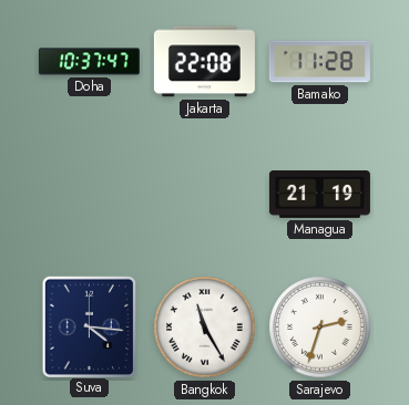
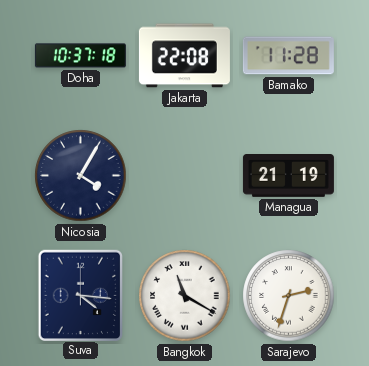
Doha: 10:37:47 -> 10:37:18
Nicosia: none -> 4:05
Bangkok: 11:25 -> 11:20
